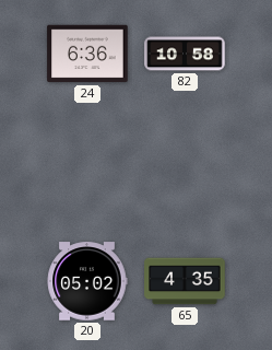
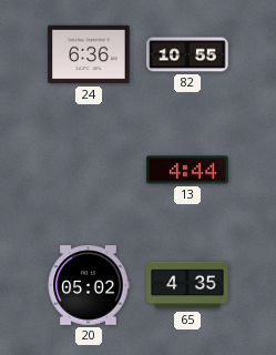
82: 10:58 -> 10:55
13: none -> 4:44
